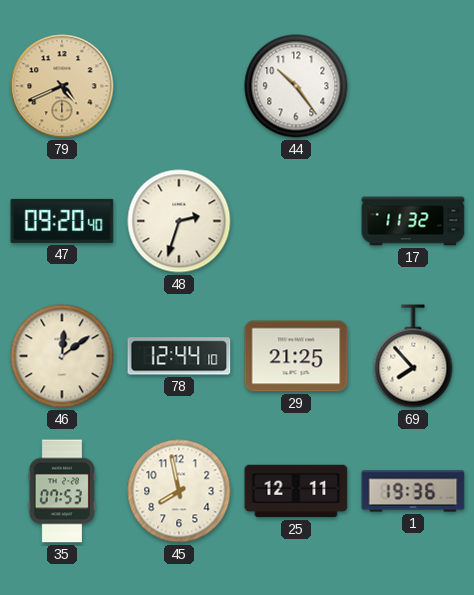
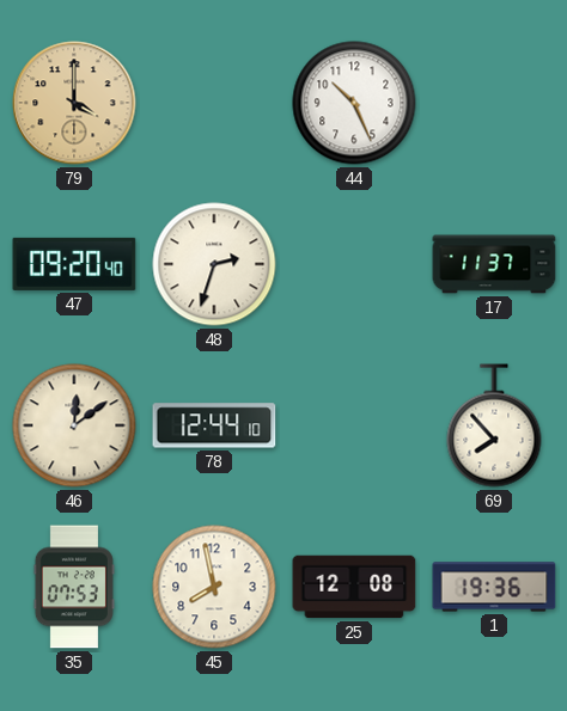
79: 4:41 -> 4:00
44: 10:24 -> 10:26
17: 11:32 -> 11:37
29: 21:25 -> none
25: 12:11 -> 12:08
